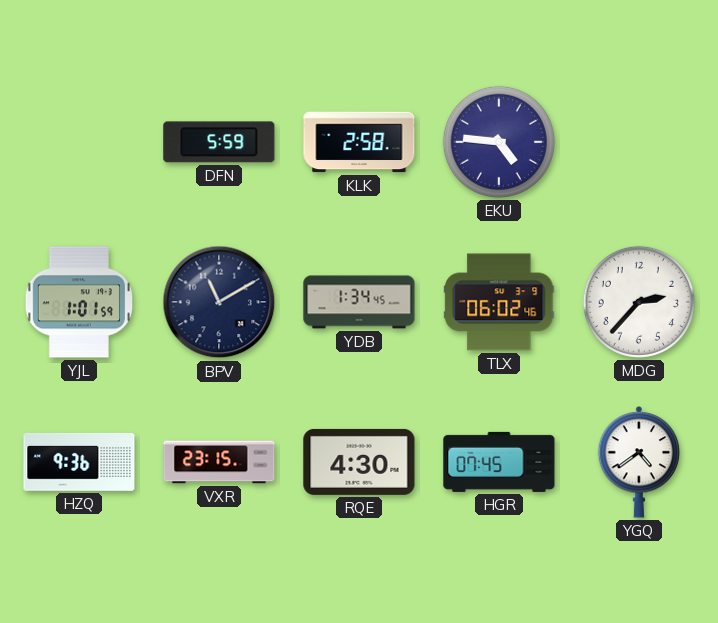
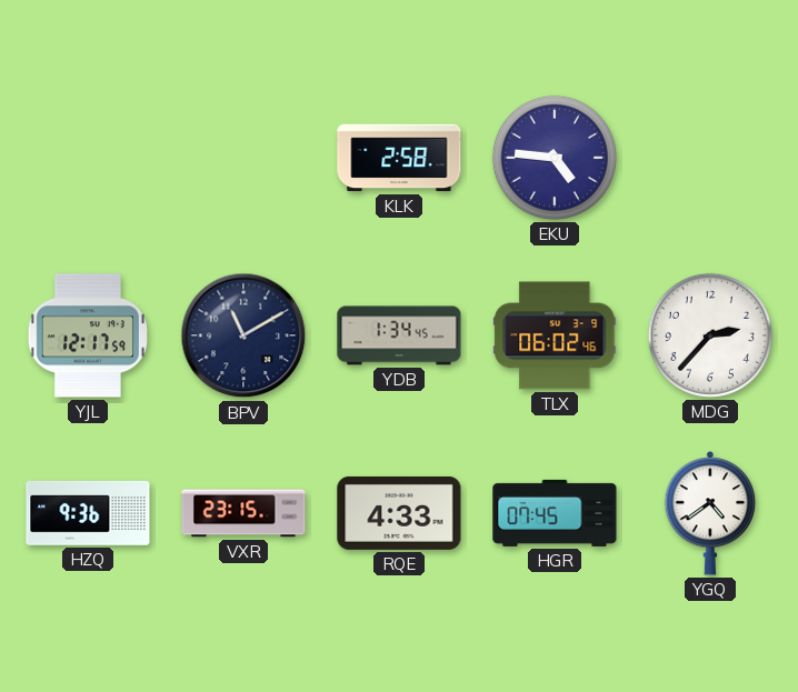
DFN: 5:59 -> none
YJL: 1:01 -> 12:17
RQE: 4:30 -> 4:33
